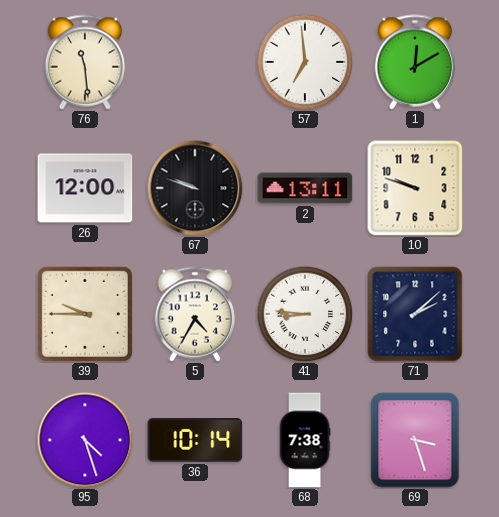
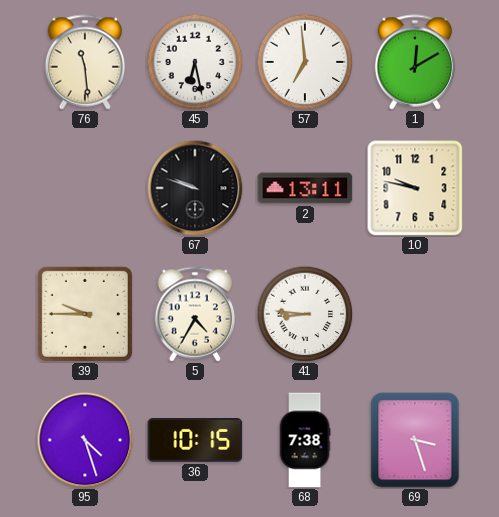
45: none -> 6:28
26: 12:00 -> none
10: 9:48 -> 9:47
71: 2:08 -> none
36: 10:14 -> 10:15
